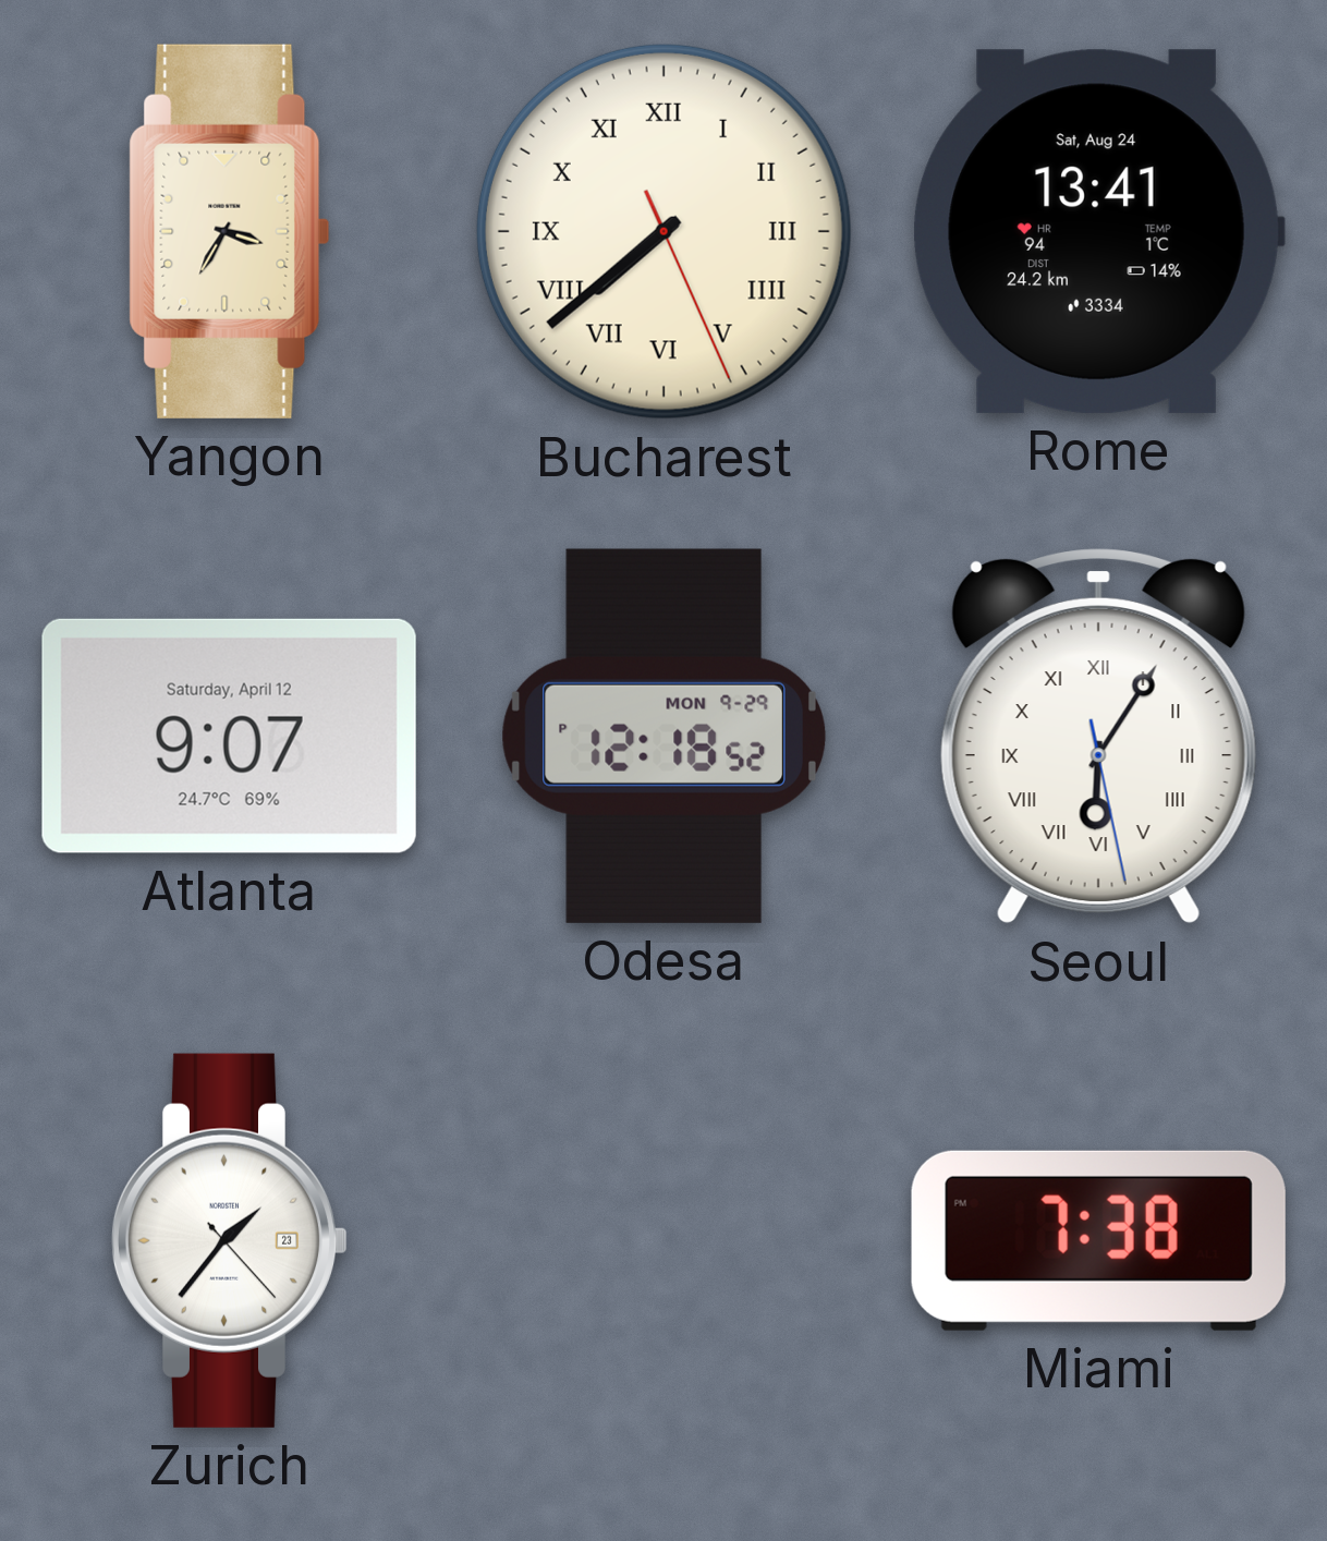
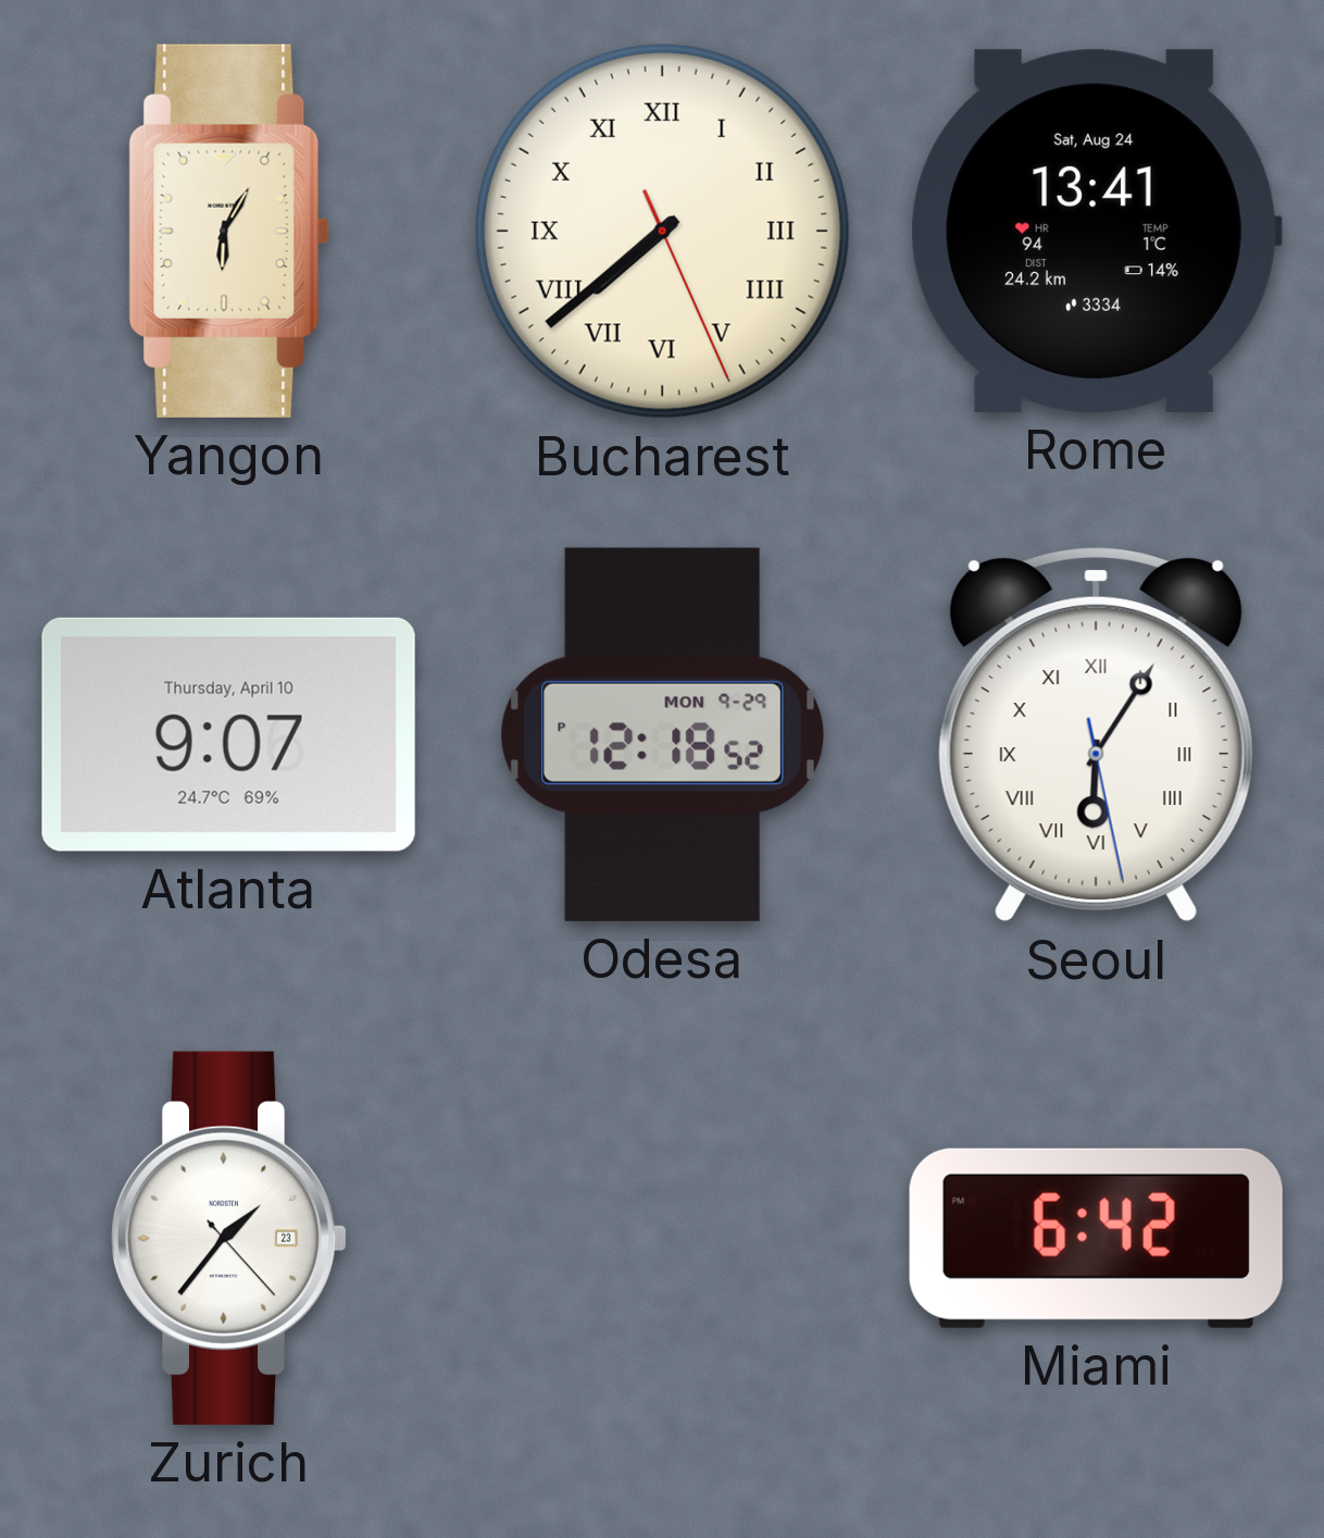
Yangon: 3:35 -> 6:05
Atlanta date: Saturday, April 12 -> Thursday, April 10
Miami: 7:38 -> 6:42
